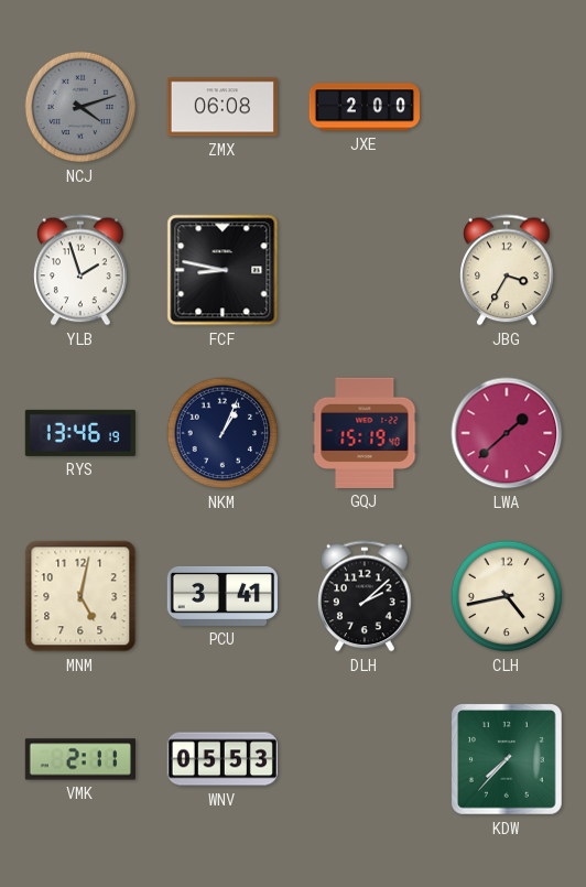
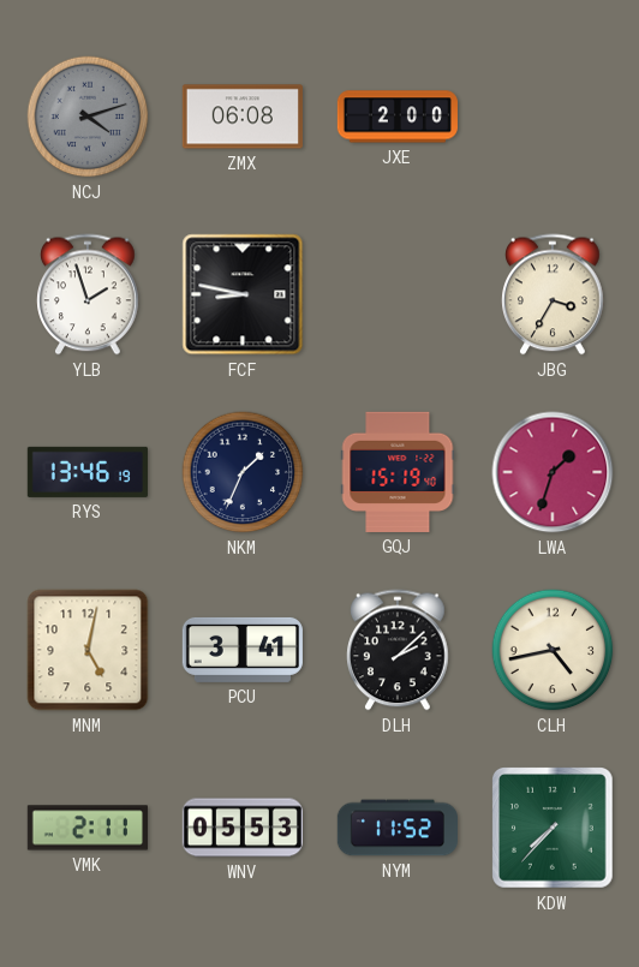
NKM: 1:04 -> 1:34
LWA: 1:38 -> 1:33
NYM: none -> 11:52
